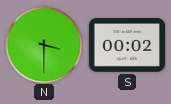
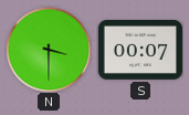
S: 00:02 -> 00:07
